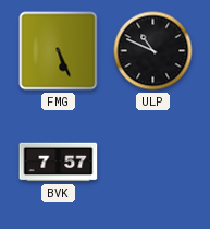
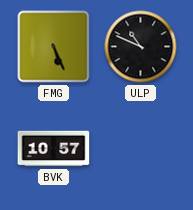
BVK: 7:57 -> 10:57
